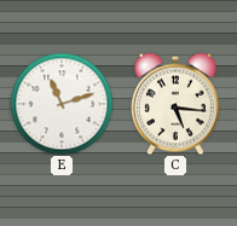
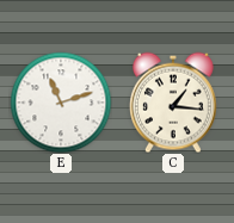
C: 5:16 -> 1:16
